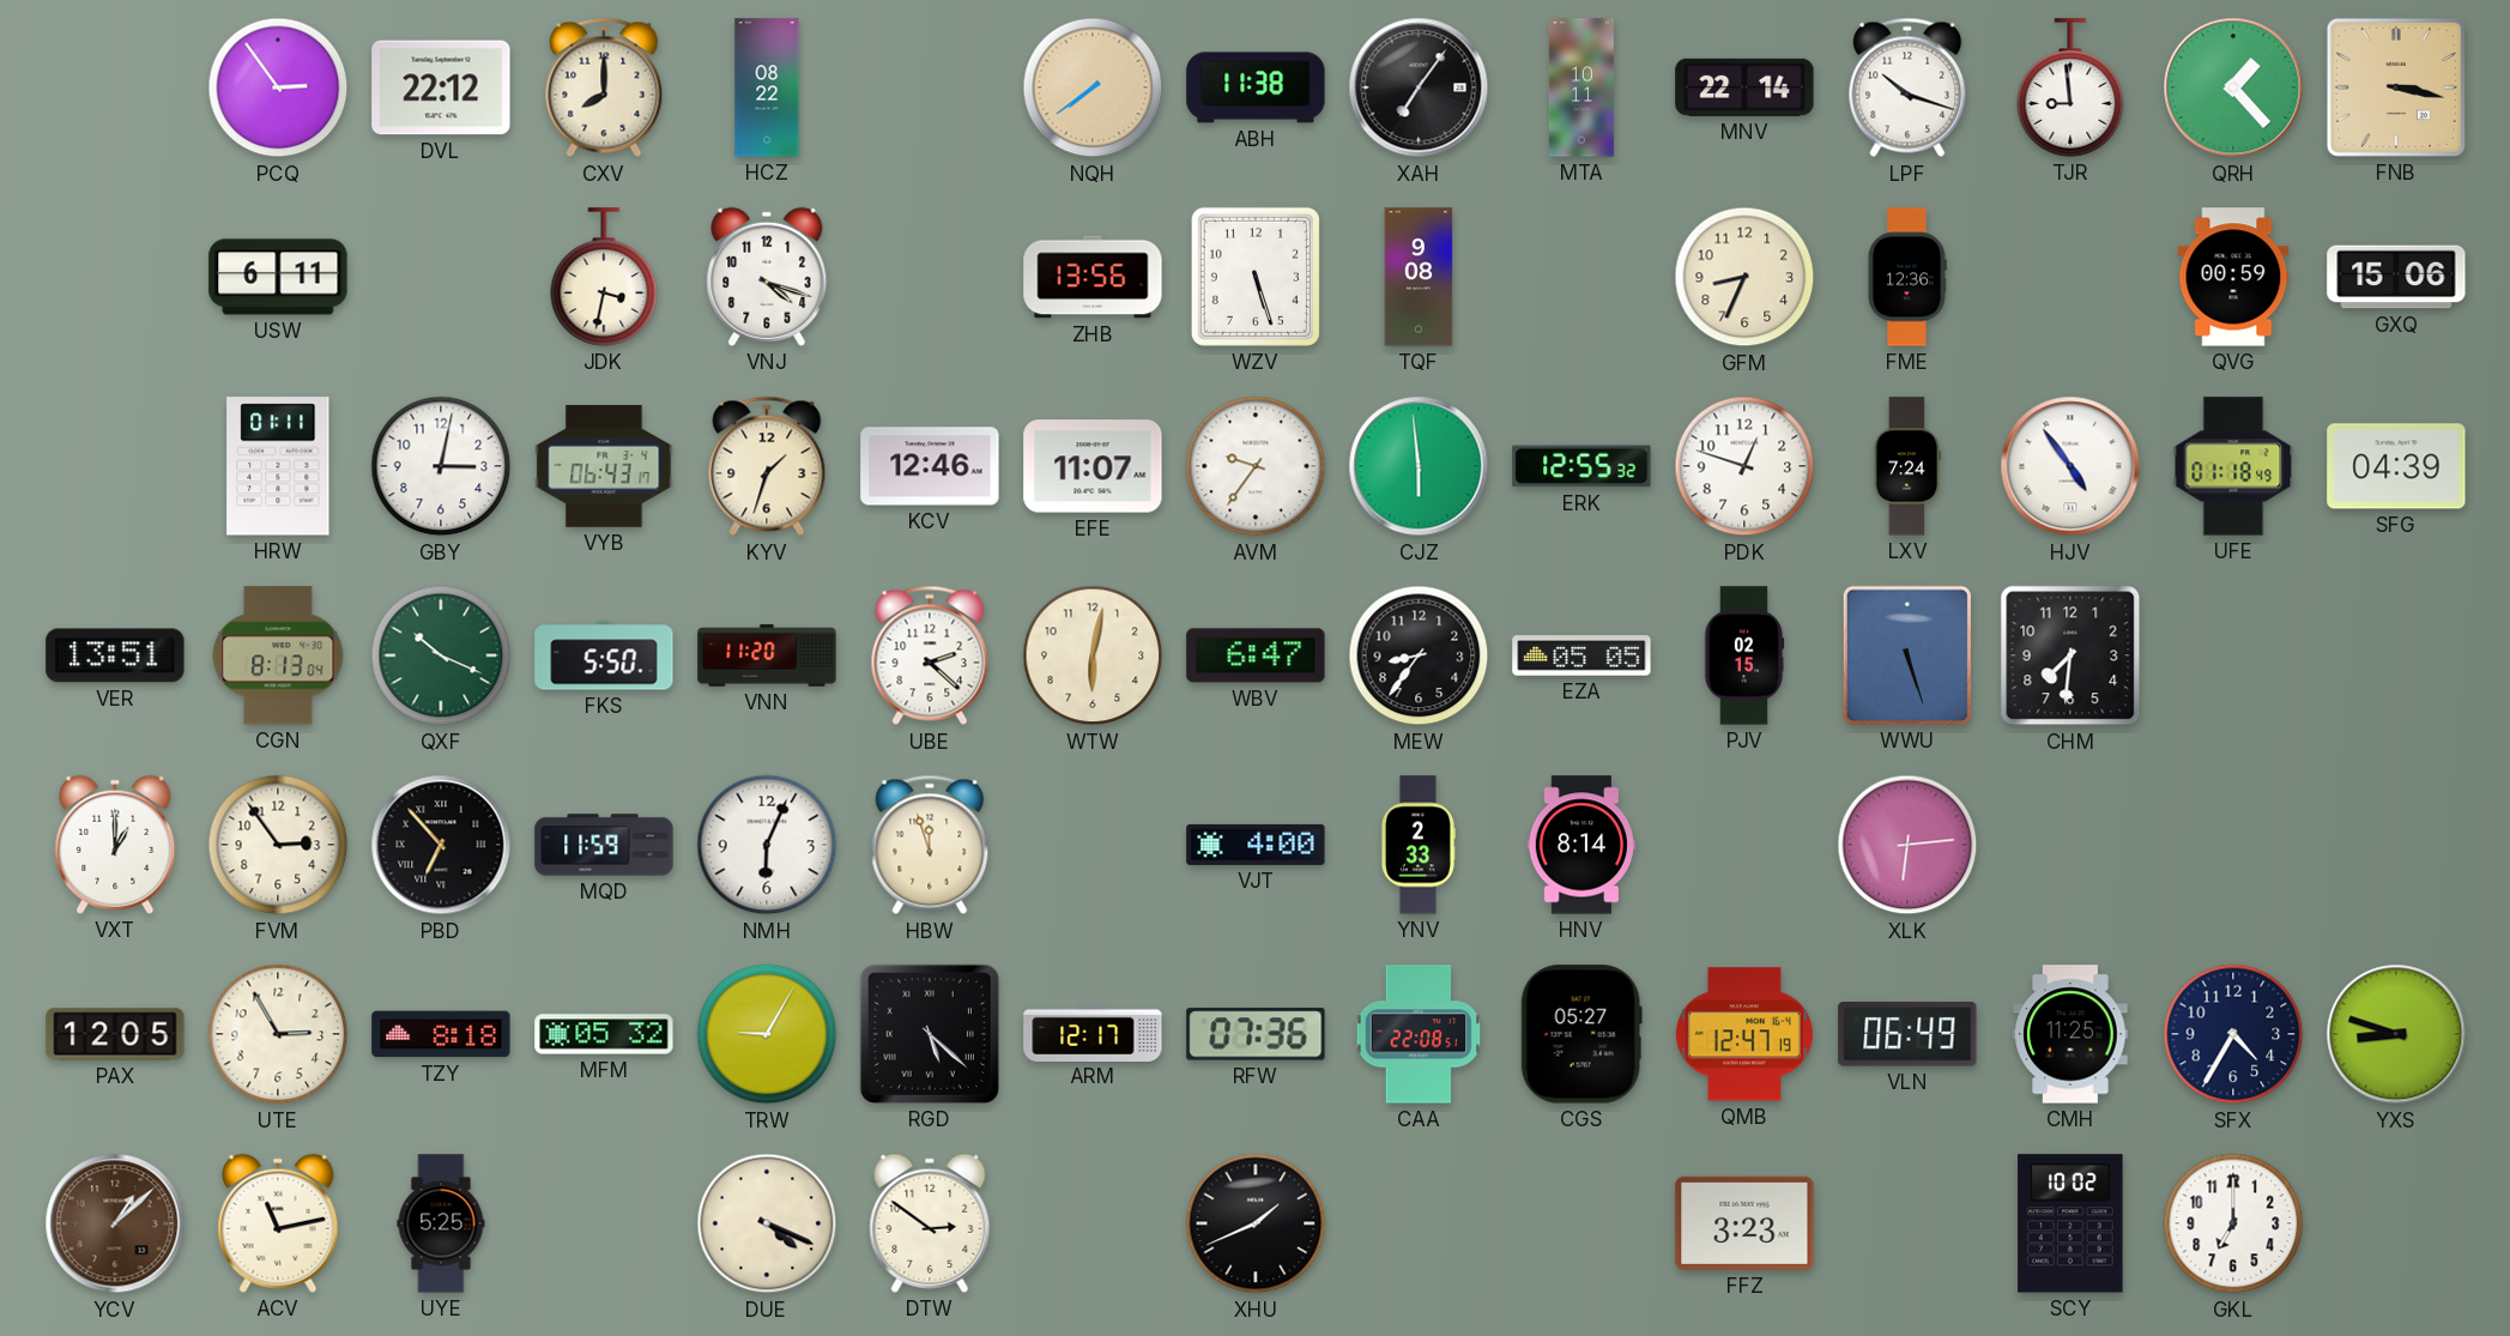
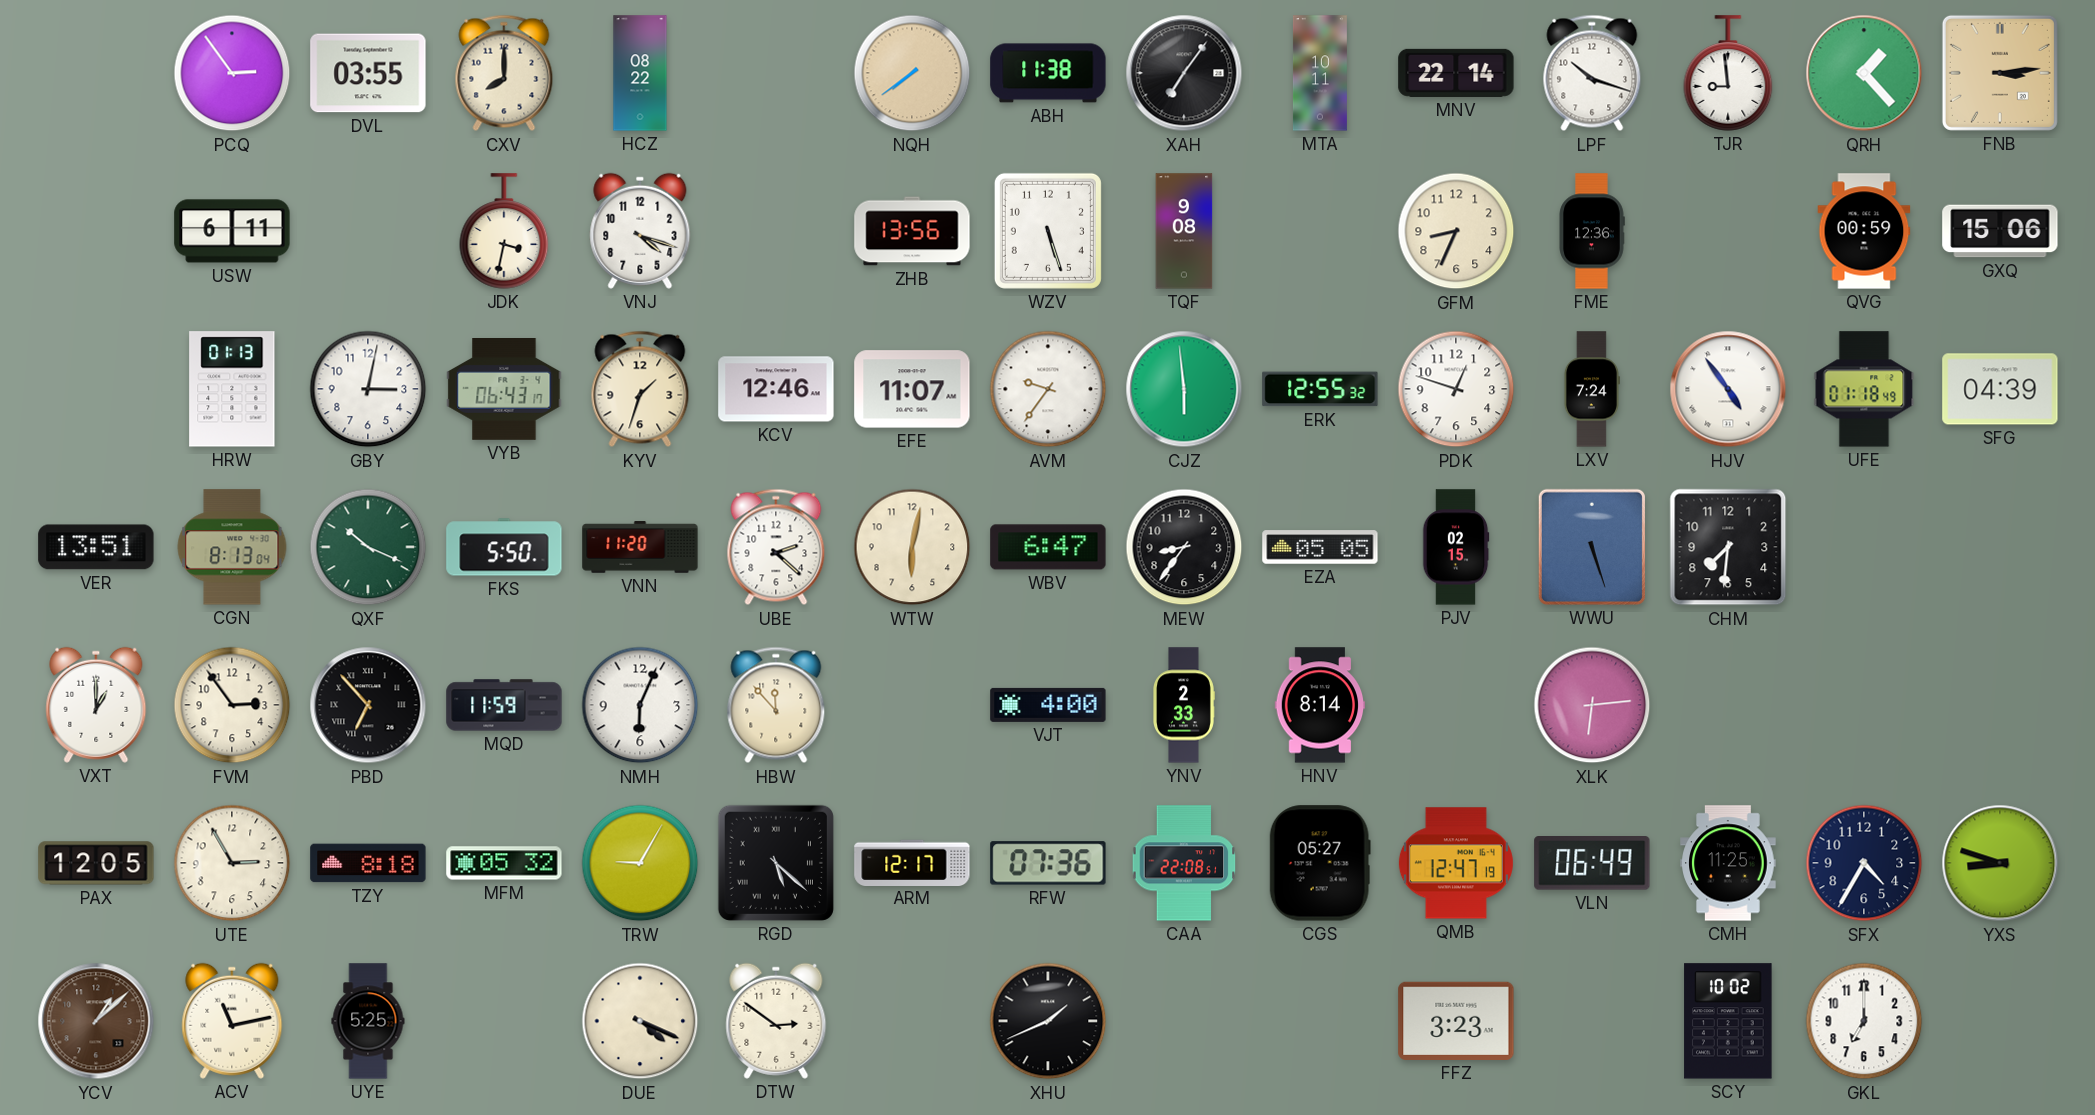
DVL: 22:12 -> 03:55
FNB: 3:17 -> 3:14
HRW: 01:11 -> 01:13
HBW: 11:57 -> 11:53
